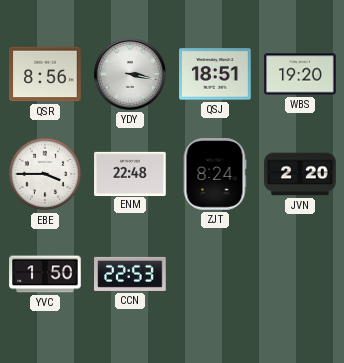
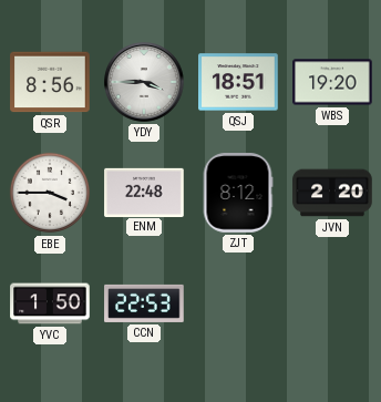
YDY: 3:17 -> 3:45
ZJT: 8:24 -> 8:12
